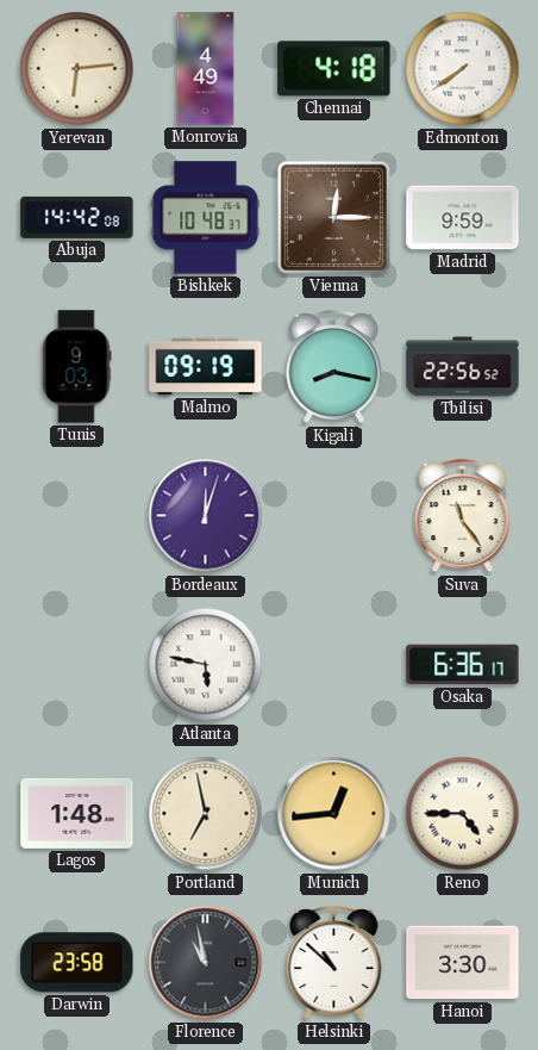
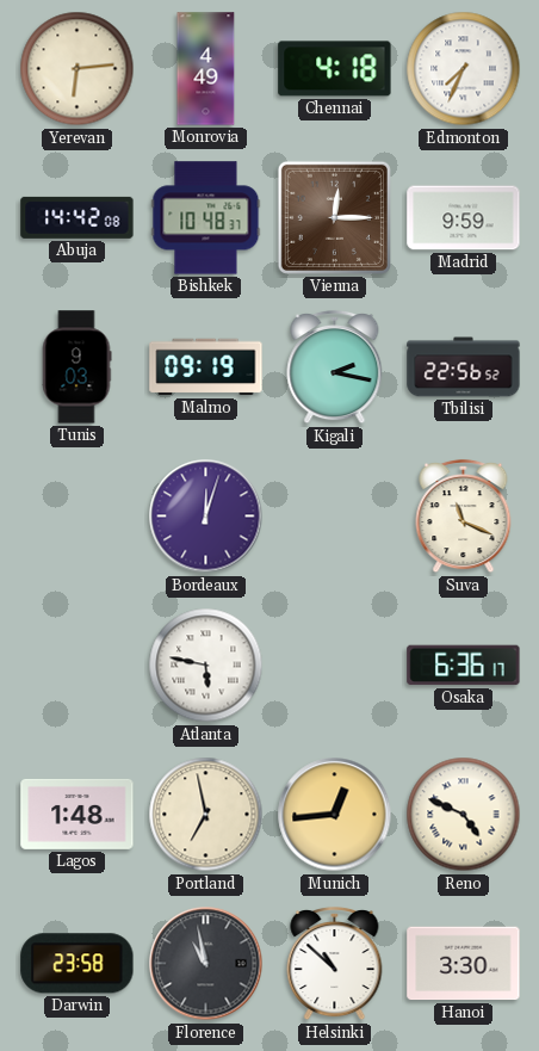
Edmonton: 7:39 -> 7:34
Kigali: 8:17 -> 2:17
Suva: 11:24 -> 11:19
Reno: 4:45 -> 4:49
